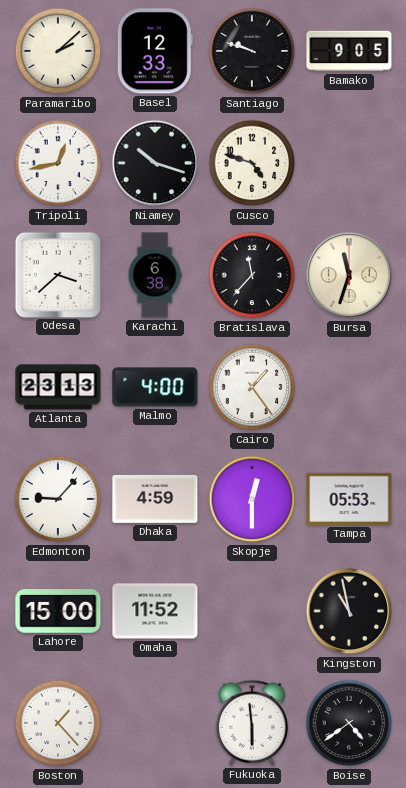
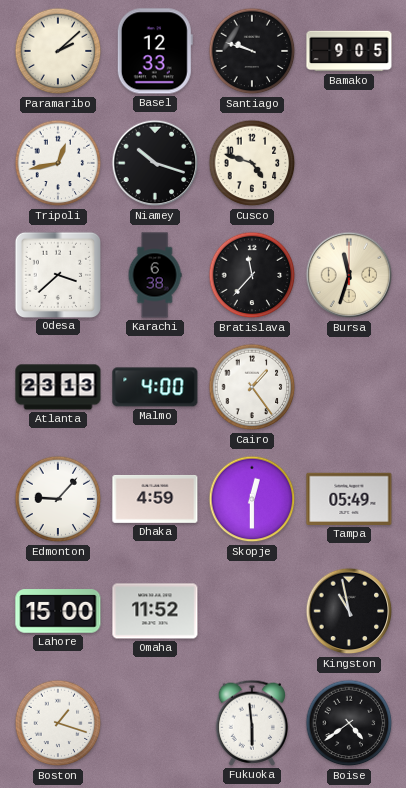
Tampa: 05:53 -> 05:49
Boston: 1:23 -> 1:18
